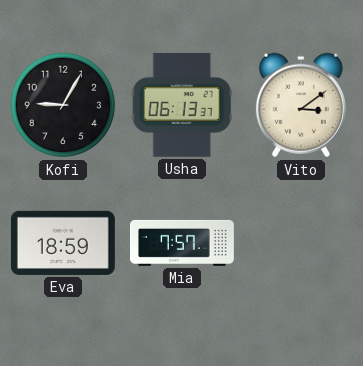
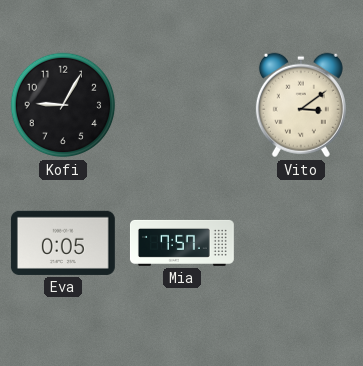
Usha: 06:13 -> none
Eva: 18:59 -> 0:05
